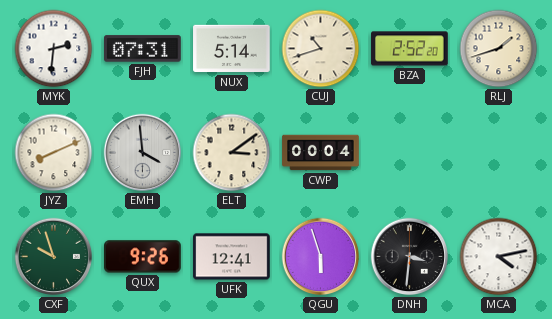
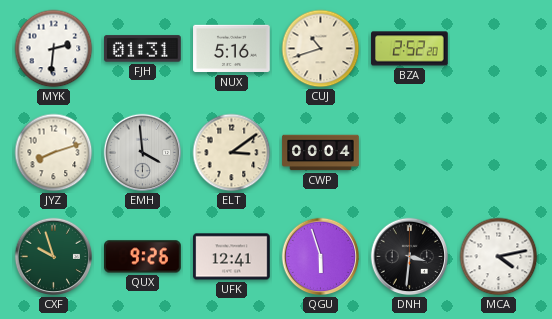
FJH: 07:31 -> 01:31
NUX: 5:14 -> 5:16
RLJ: 1:42 -> none
JYZ: 8:11 -> 8:12
